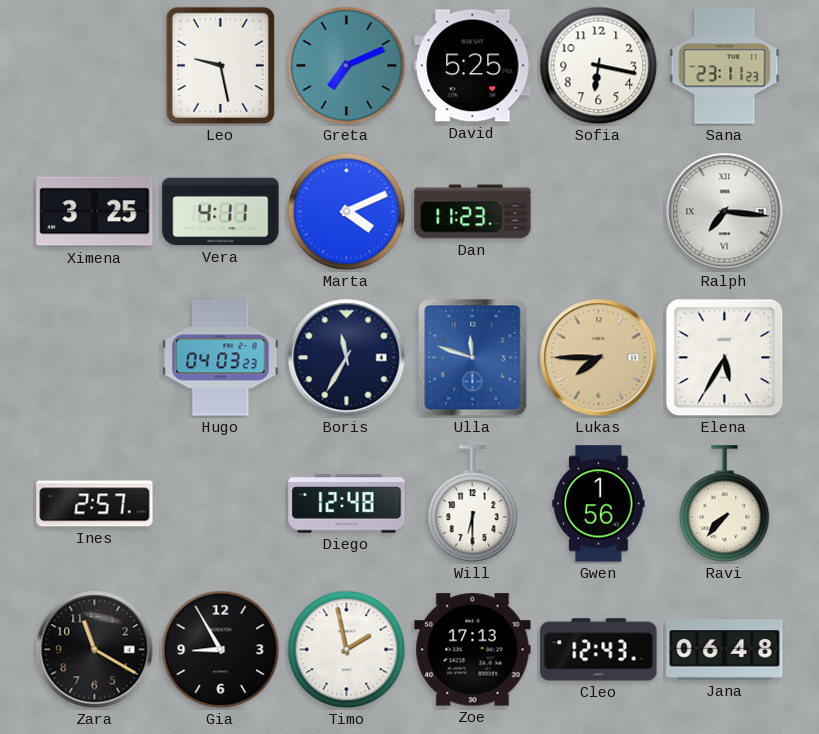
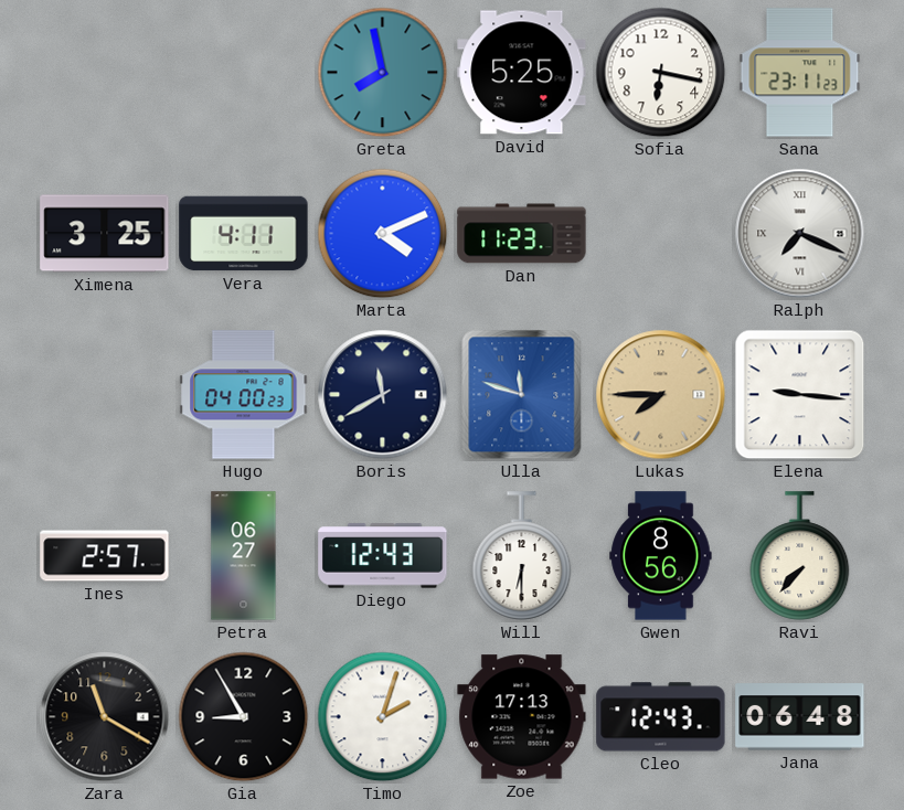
Leo: 9:28 -> none
Greta: 7:11 -> 7:58
Ralph: 7:16 -> 7:19
Hugo: 04:03 -> 04:00
Boris: 11:35 -> 11:40
Elena: 5:35 -> 9:16
Petra: none -> 06:27
Diego: 12:48 -> 12:43
Gwen: 1:56 -> 8:56
Timo: 1:58 -> 2:03
